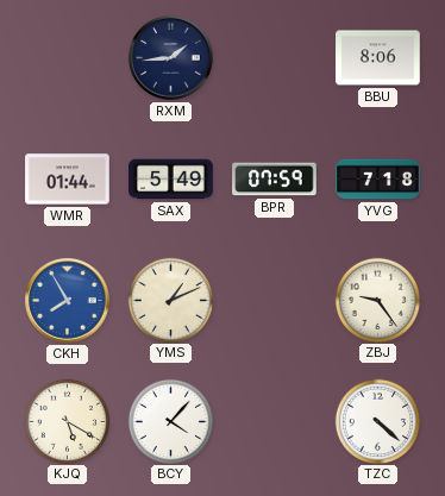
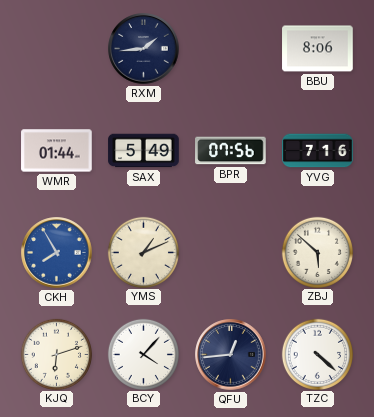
BPR: 07:59 -> 07:56
YVG: 7:18 -> 7:16
ZBJ: 9:24 -> 5:52
KJQ: 5:20 -> 6:12
QFU: none -> 12:44
